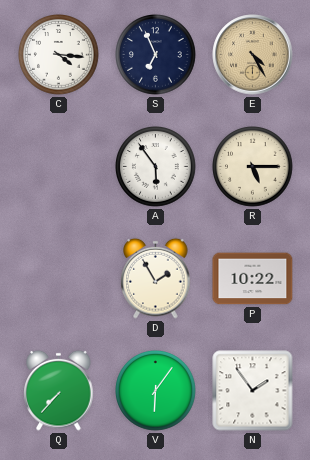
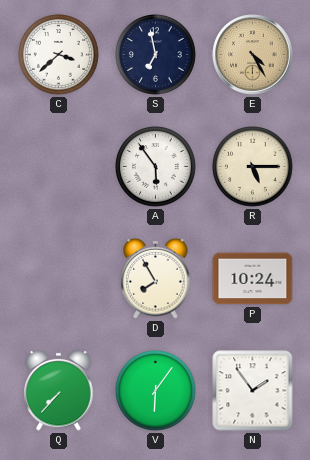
C: 4:16 -> 3:38
S: 6:56 -> 6:58
D: 1:55 -> 7:55
P: 10:22 -> 10:24
